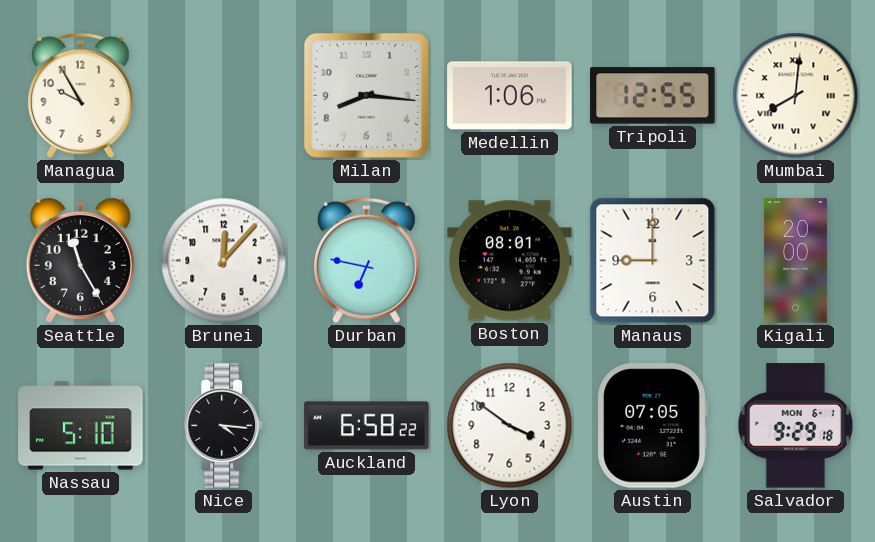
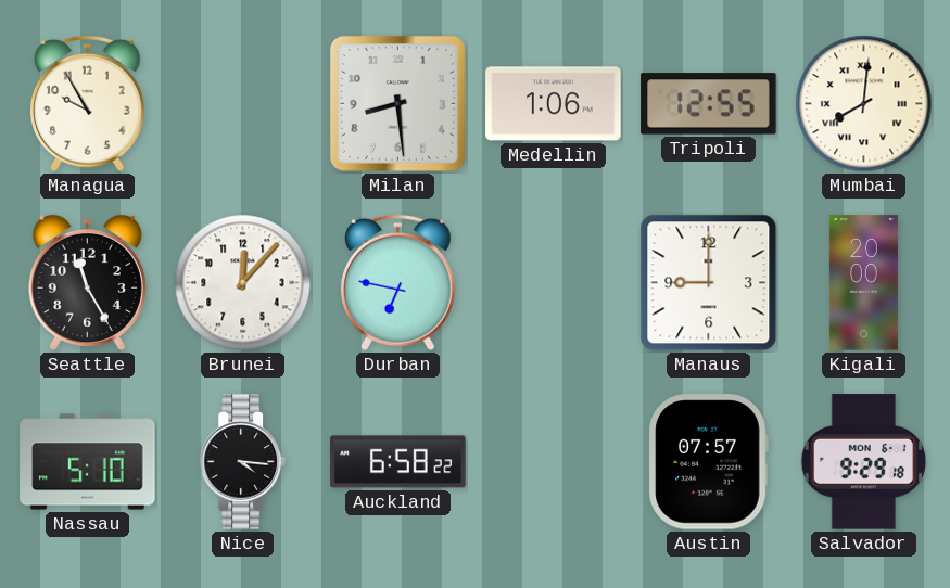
Milan: 8:16 -> 8:29
Boston: 08:01 -> none
Lyon: 3:51 -> none
Austin: 07:05 -> 07:57
